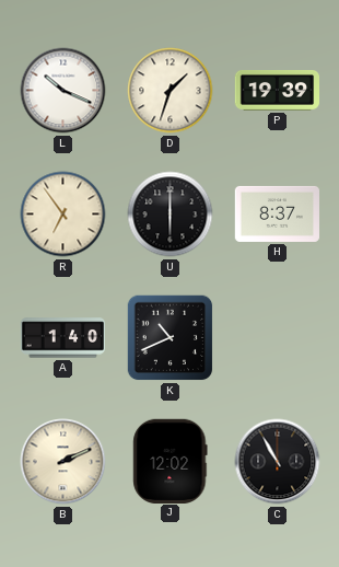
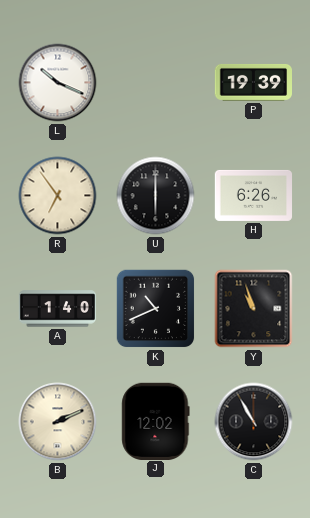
D: 1:33 -> none
H: 8:37 -> 6:26
Y: none -> 10:57
